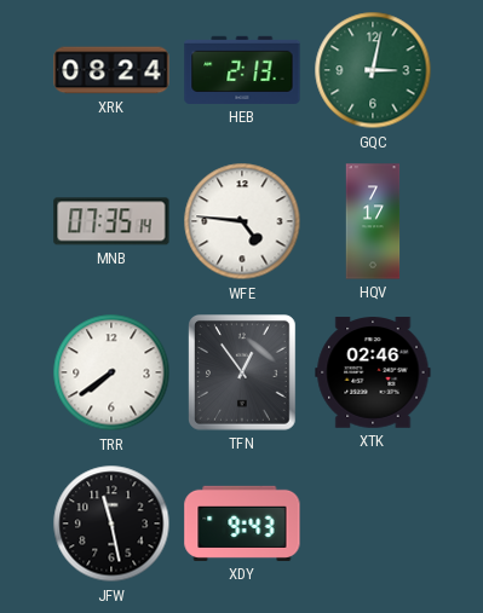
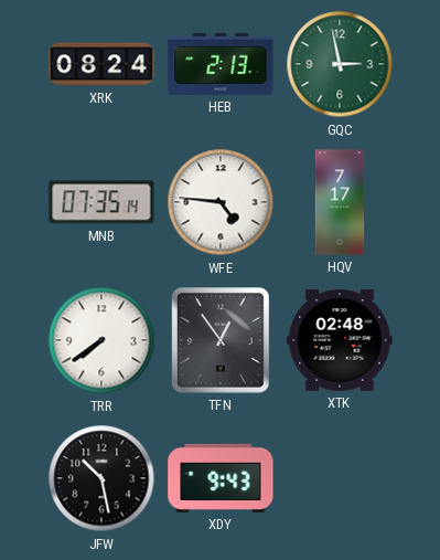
GQC: 3:02 -> 2:58
XTK: 02:46 -> 02:48
JFW: 11:28 -> 10:28
